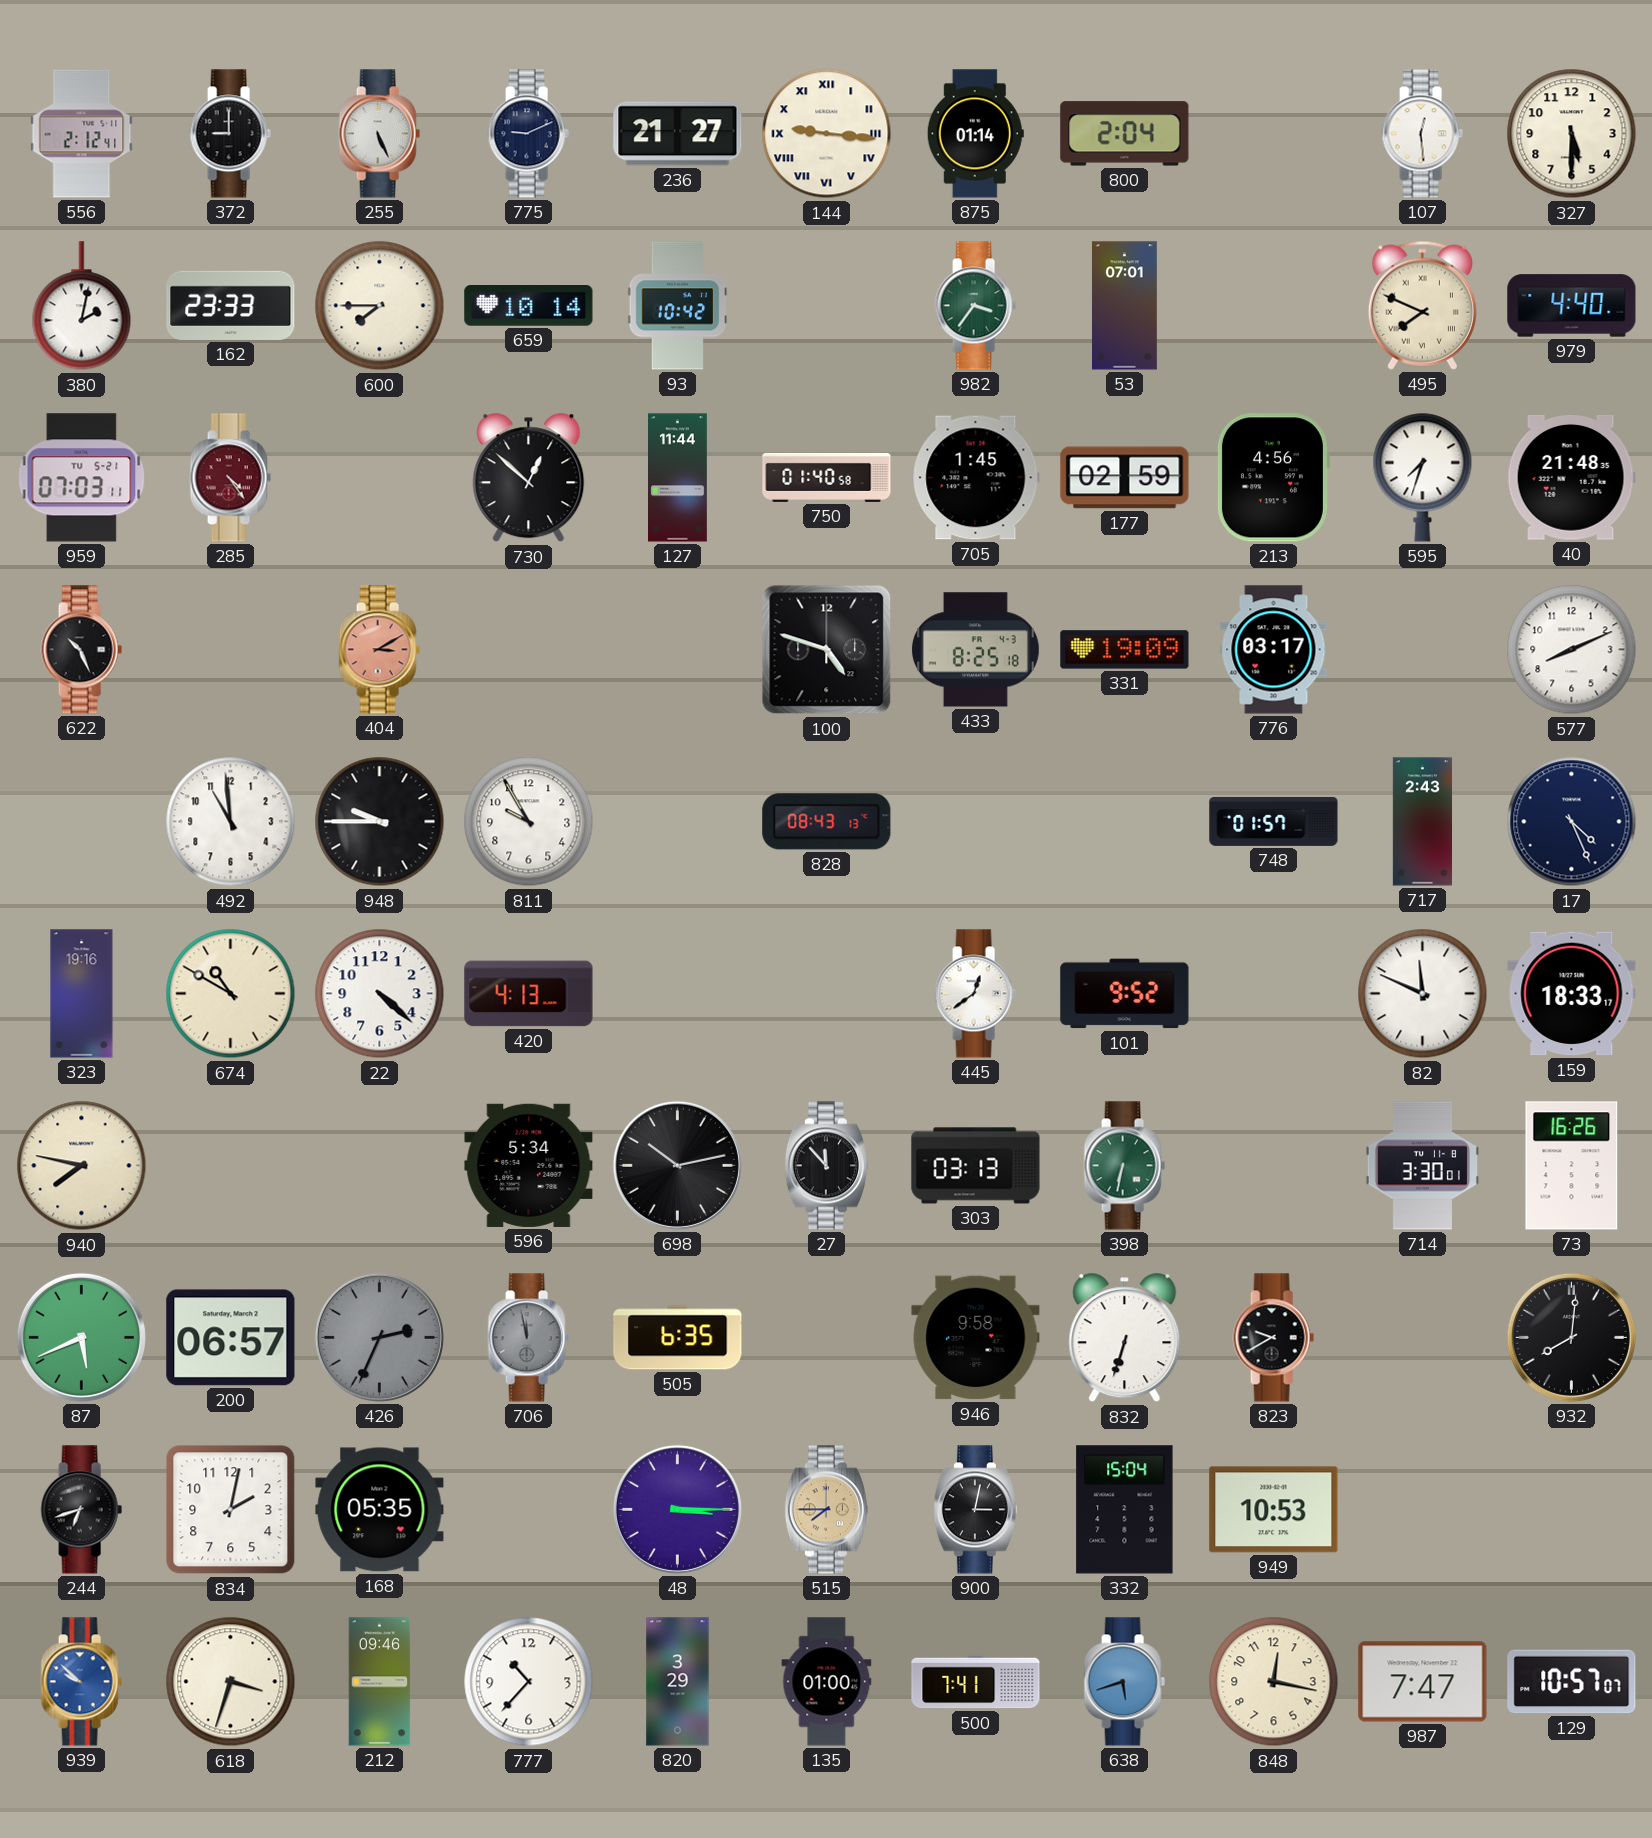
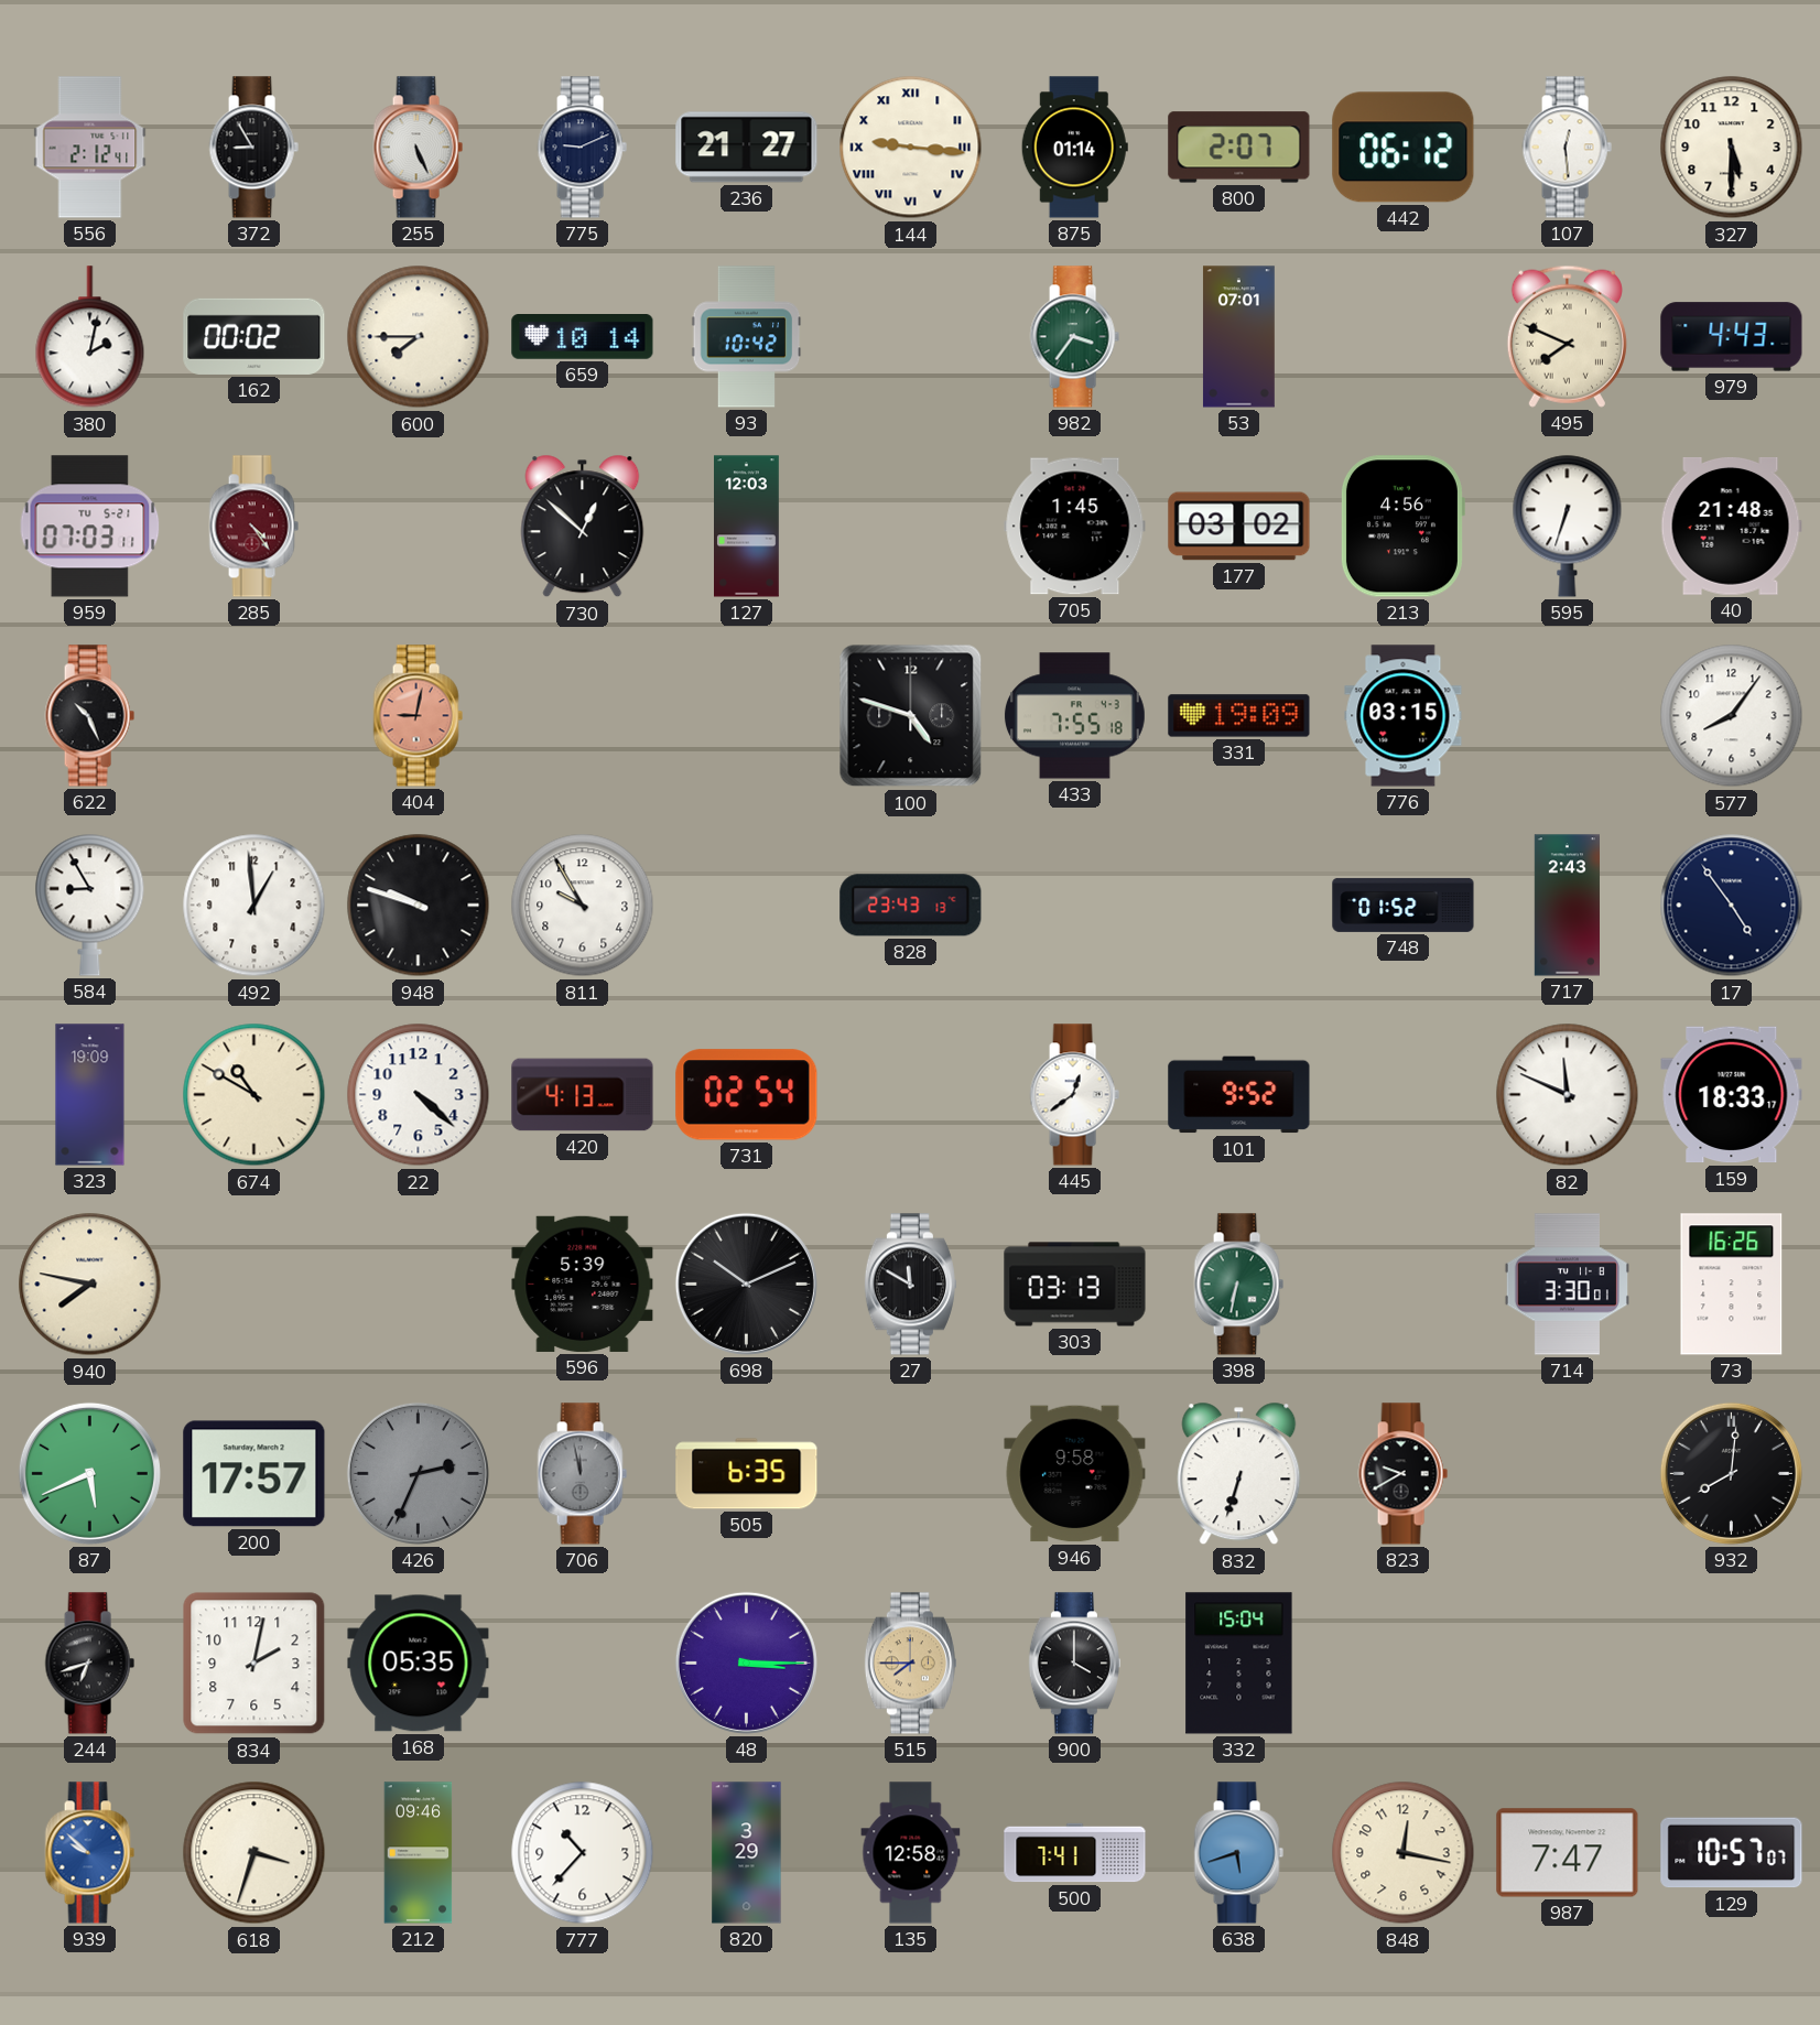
372: 9:00 -> 8:55
800: 2:04 -> 2:07
442: none -> 06:12
162: 23:33 -> 00:02
979: 4:40 -> 4:43
127: 11:44 -> 12:03
750: 01:40 -> none
177: 02:59 -> 03:02
595: 7:33 -> 6:33
404: 3:10 -> 9:02
433: 8:25 -> 7:55
776: 03:17 -> 03:15
577: 8:11 -> 8:06
584: none -> 8:55
492: 10:59 -> 12:59
948: 9:45 -> 9:48
828: 08:43 -> 23:43
748: 01:57 -> 01:52
17: 4:26 -> 4:54
323: 19:16 -> 19:09
731: none -> 02:54
596: 5:34 -> 5:39
698: 10:13 -> 10:11
27: 11:53 -> 11:50
200: 06:57 -> 17:57
900: 3:02 -> 4:00
949: 10:53 -> none
135: 01:00 -> 12:58
